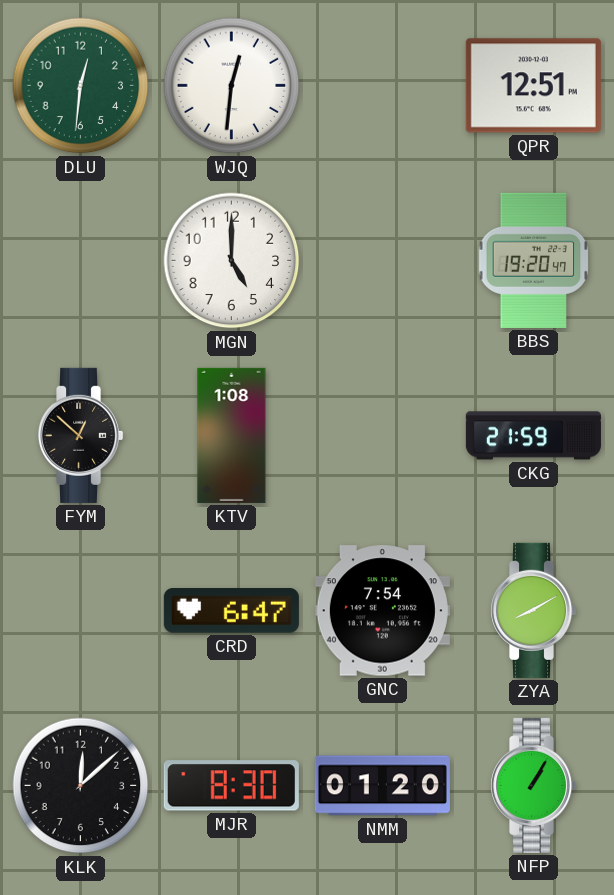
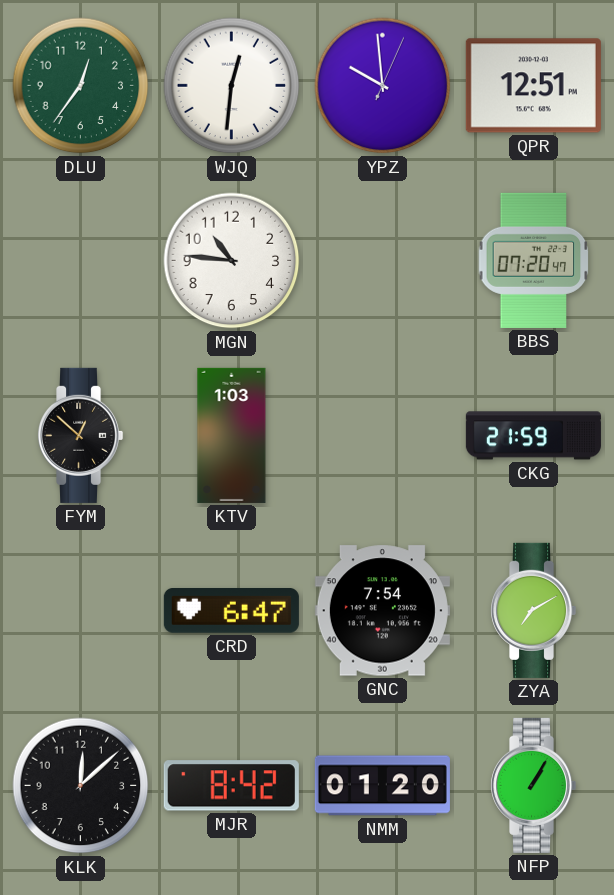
DLU: 12:31 -> 12:36
YPZ: none -> 9:59
MGN: 5:00 -> 10:46
BBS: 19:20 -> 07:20
KTV: 1:08 -> 1:03
ZYA: 8:10 -> 7:10
MJR: 8:30 -> 8:42
